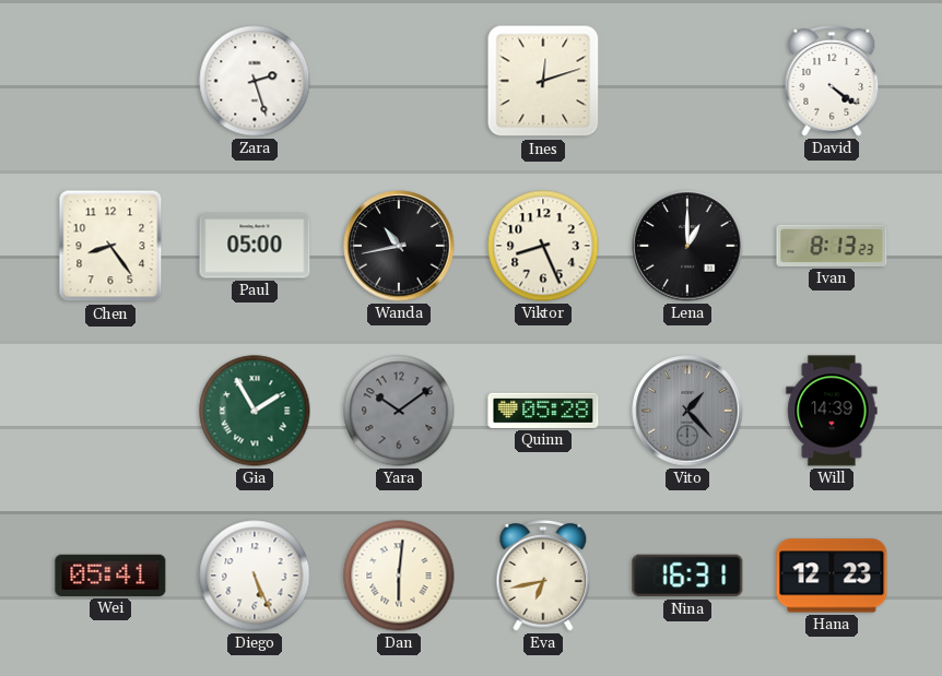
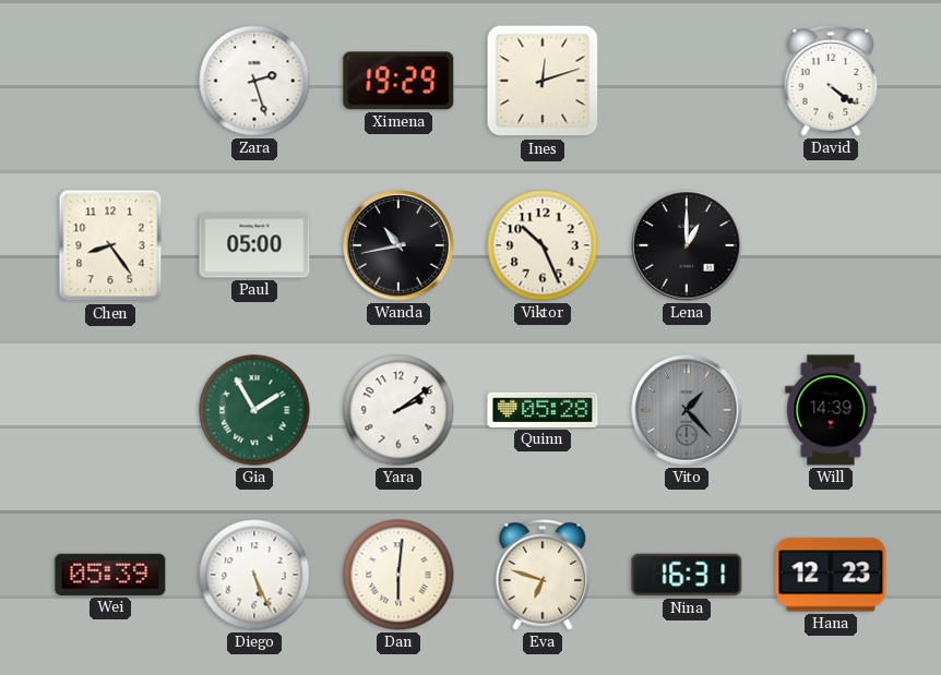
Ximena: none -> 19:29
Viktor: 8:26 -> 10:26
Ivan: 8:13 -> none
Yara: 10:09 -> 2:09
Yara dial: grey -> white
Wei: 05:41 -> 05:39
Eva: 6:43 -> 6:48
